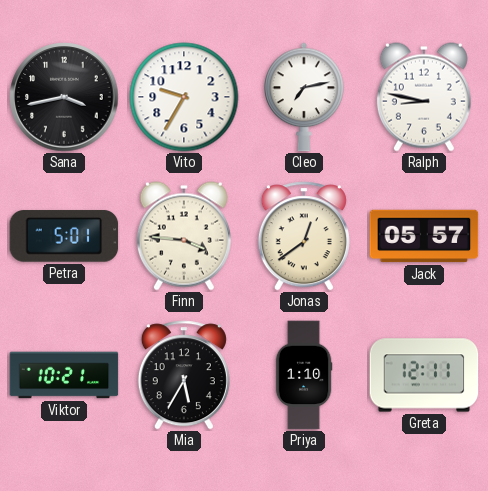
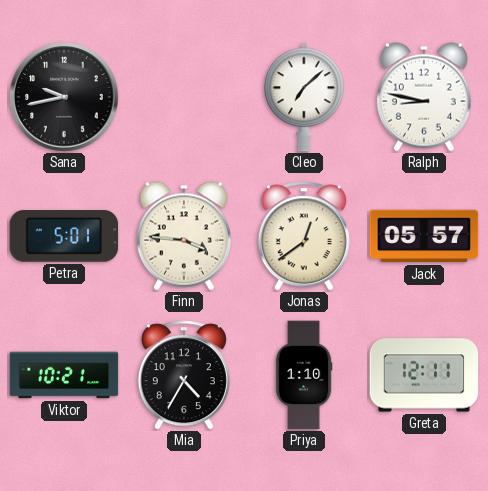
Sana: 3:43 -> 9:43
Vito: 9:35 -> none
Cleo: 7:13 -> 7:08
Mia: 5:35 -> 4:35
